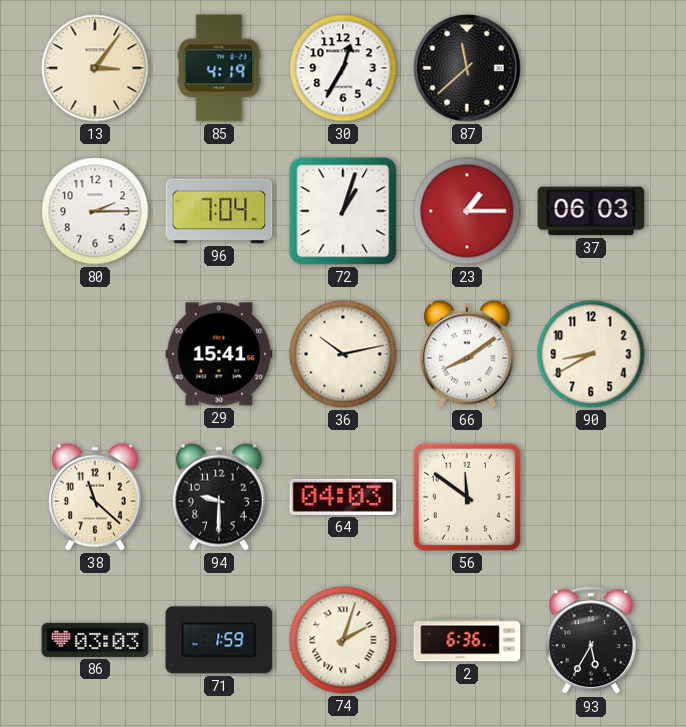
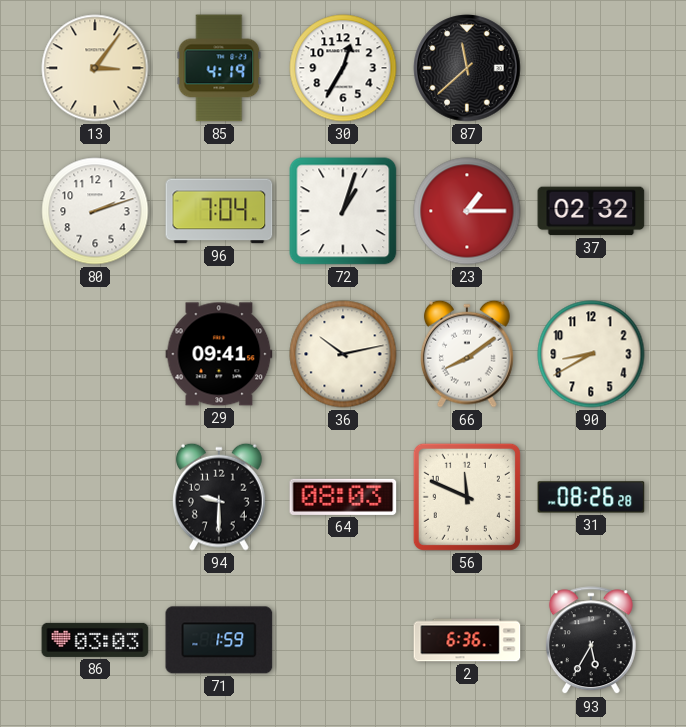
80: 2:15 -> 2:12
37: 06:03 -> 02:32
29: 15:41 -> 09:41
38: 11:22 -> none
64: 04:03 -> 08:03
56: 11:51 -> 11:49
31: none -> 08:26
74: 2:03 -> none
